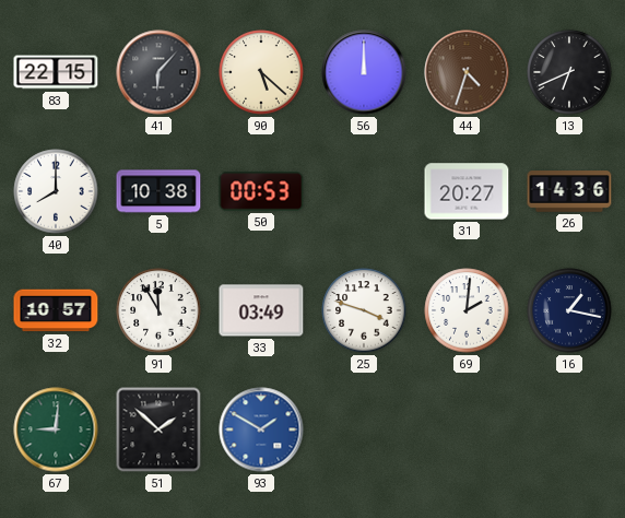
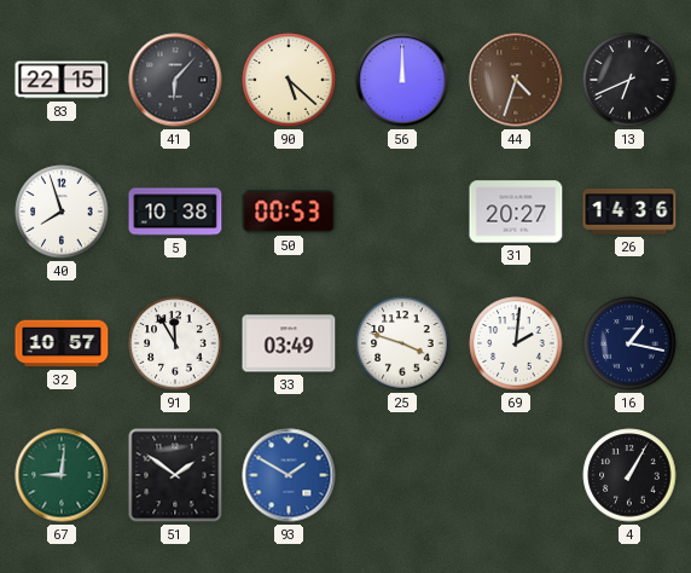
40: 8:00 -> 7:57
51: 1:52 -> 1:51
4: none -> 1:05
